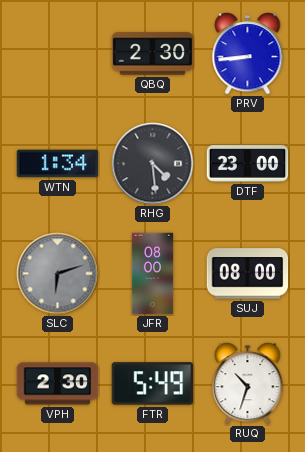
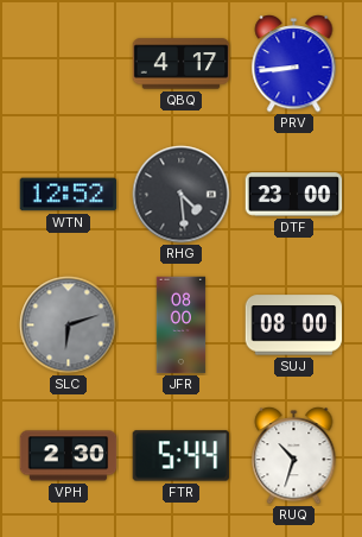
QBQ: 2:30 -> 4:17
WTN: 1:34 -> 12:52
FTR: 5:49 -> 5:44
